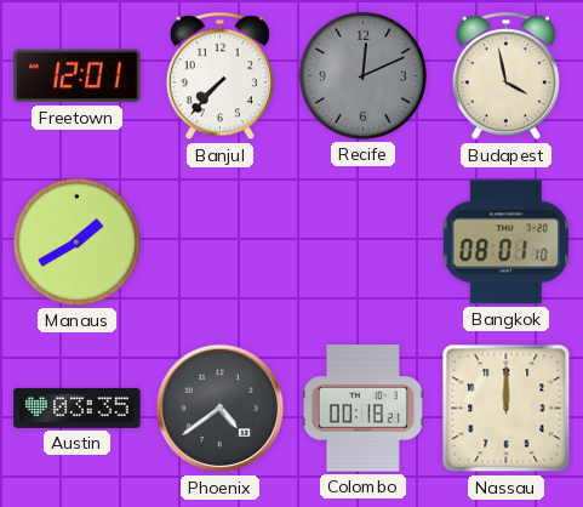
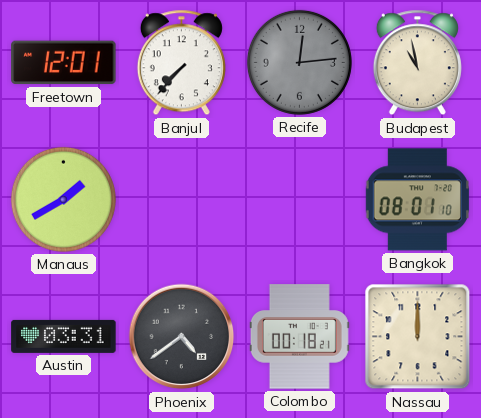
Recife: 12:11 -> 12:14
Budapest: 3:58 -> 10:58
Austin: 03:35 -> 03:31
